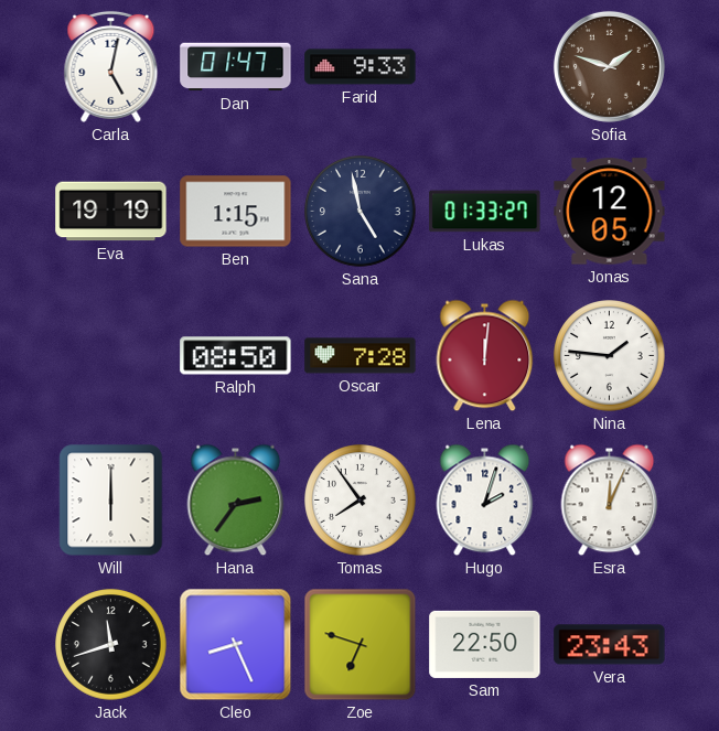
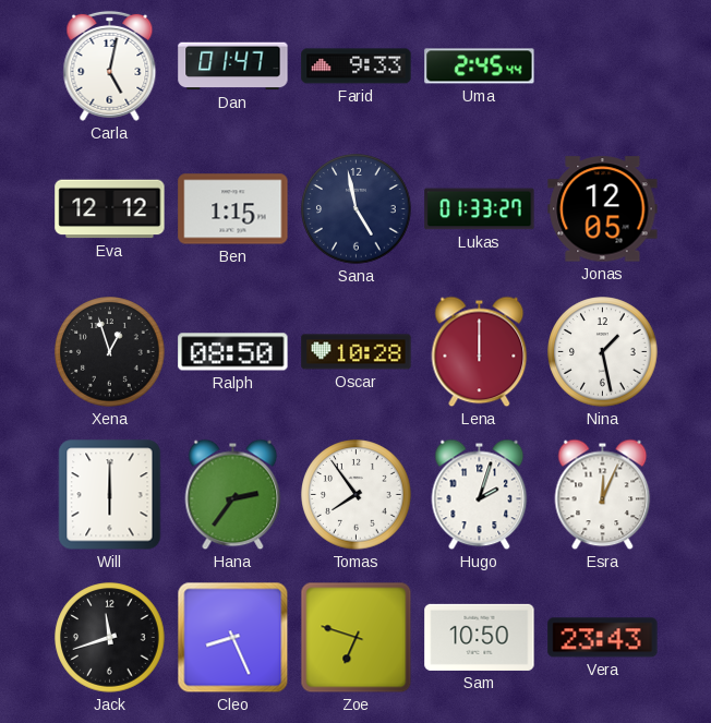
Uma: none -> 2:45
Sofia: 1:48 -> none
Eva: 19:19 -> 12:12
Xena: none -> 12:57
Oscar: 7:28 -> 10:28
Lena: 12:01 -> 12:00
Nina: 1:46 -> 1:28
Sam: 22:50 -> 10:50
